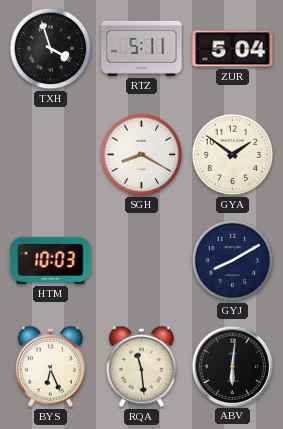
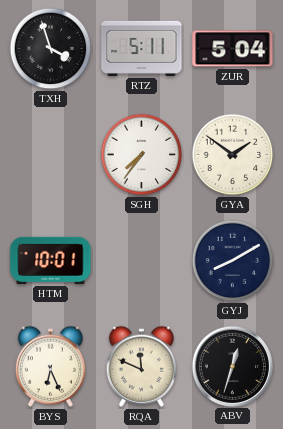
SGH: 8:20 -> 7:36
HTM: 10:03 -> 10:01
RQA: 11:29 -> 11:49
ABV: 6:01 -> 12:33
